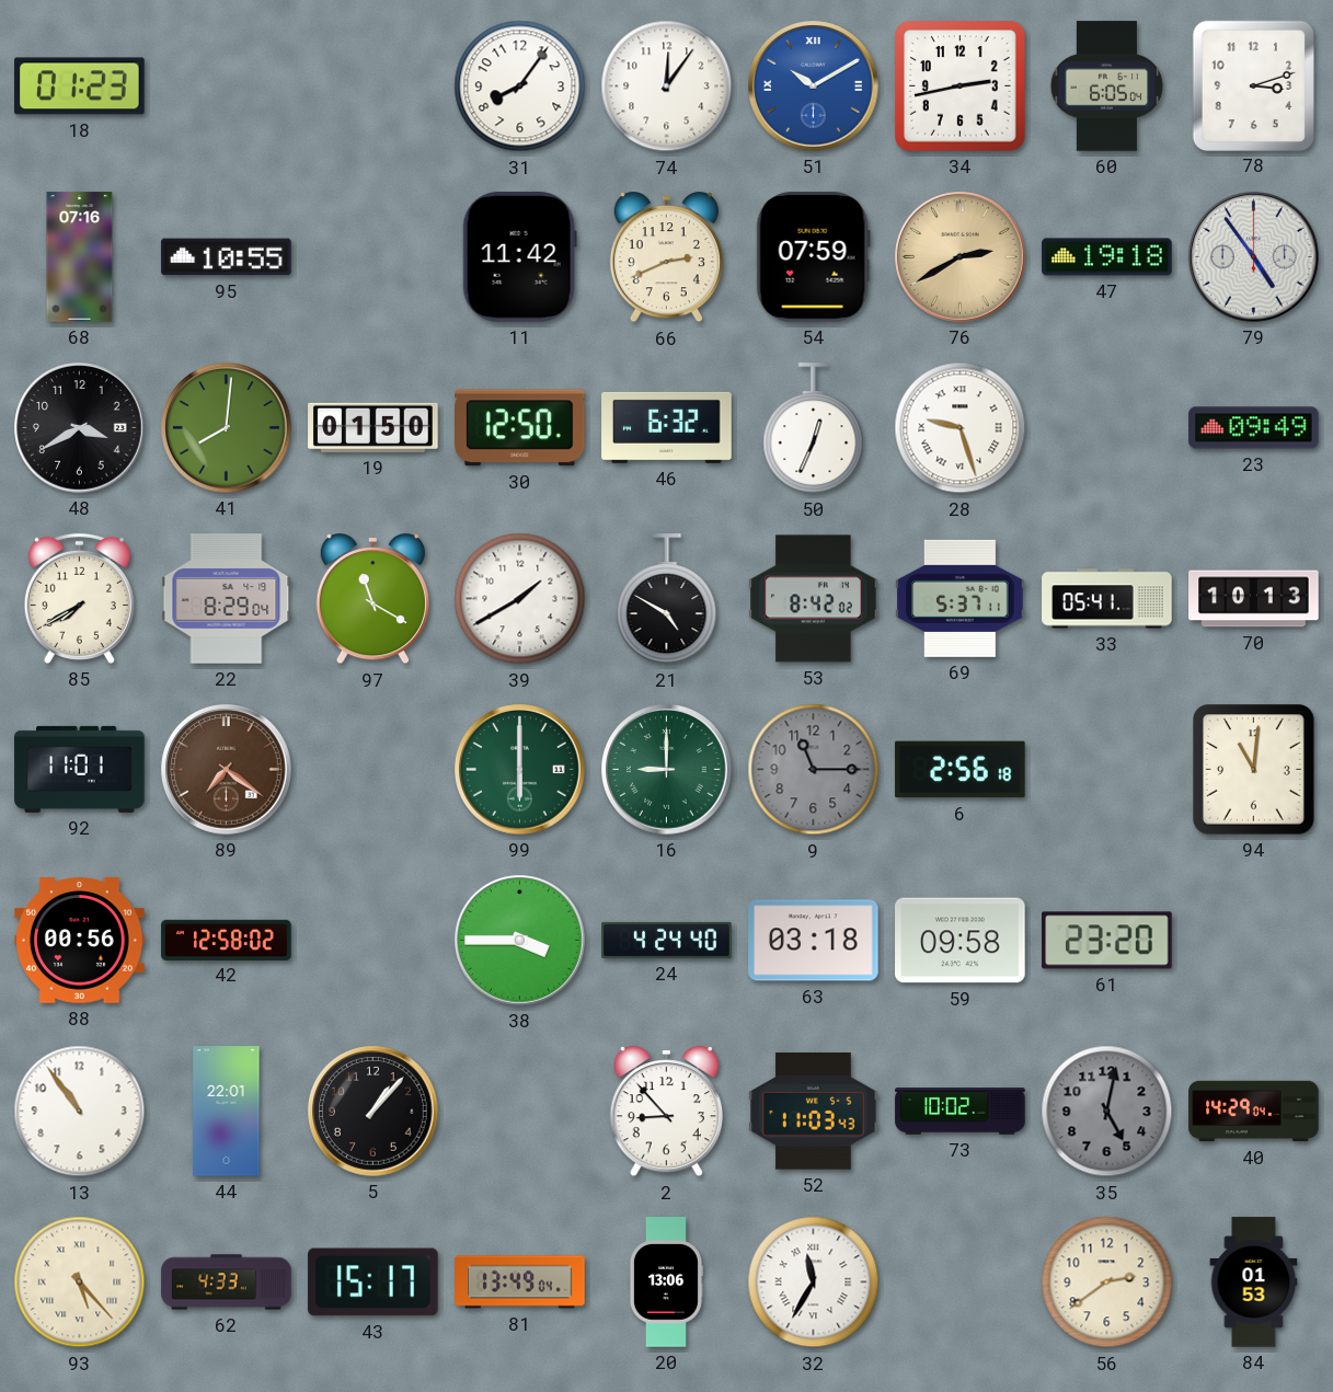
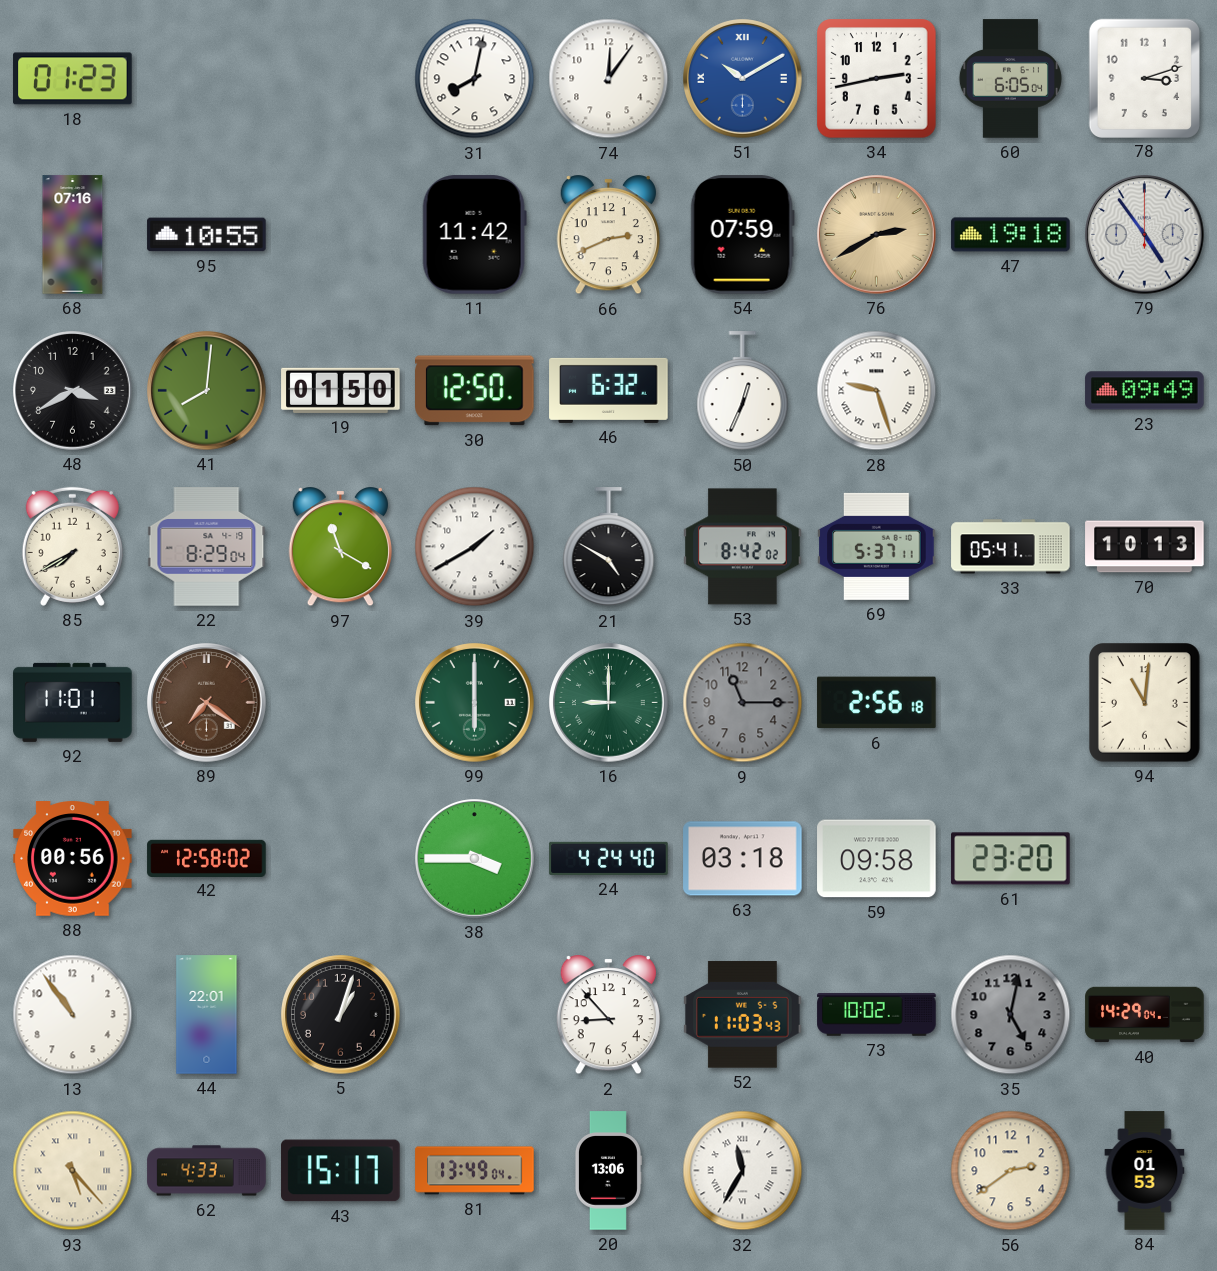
31: 8:06 -> 8:02
5: 1:07 -> 1:03
